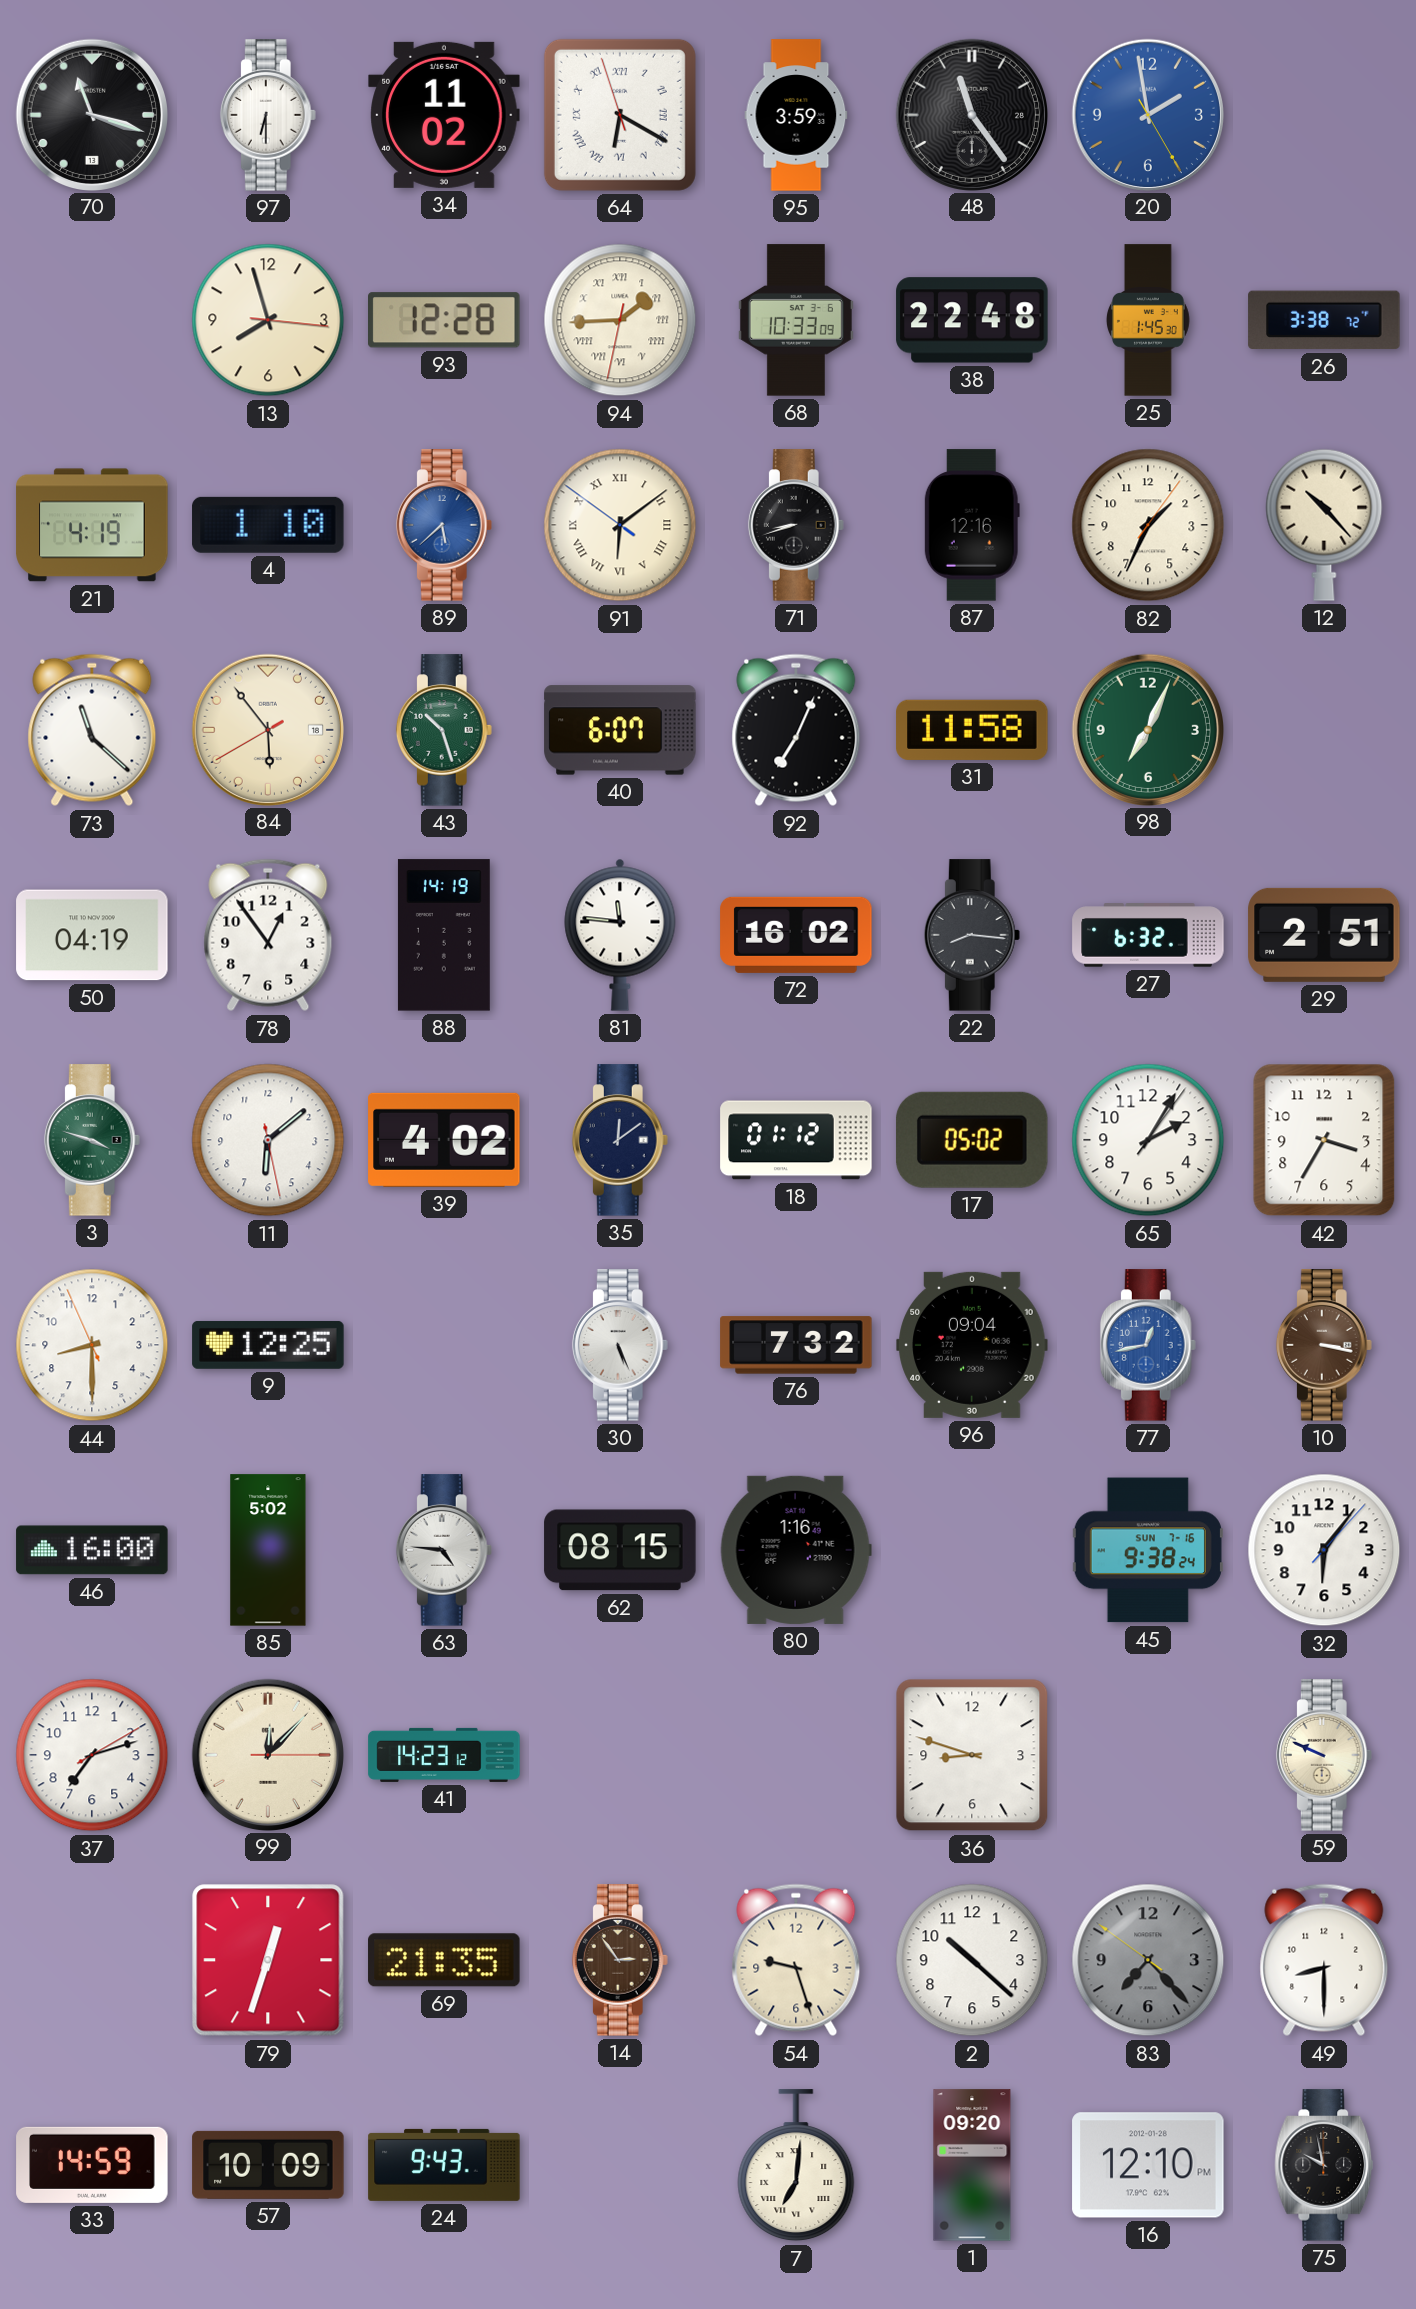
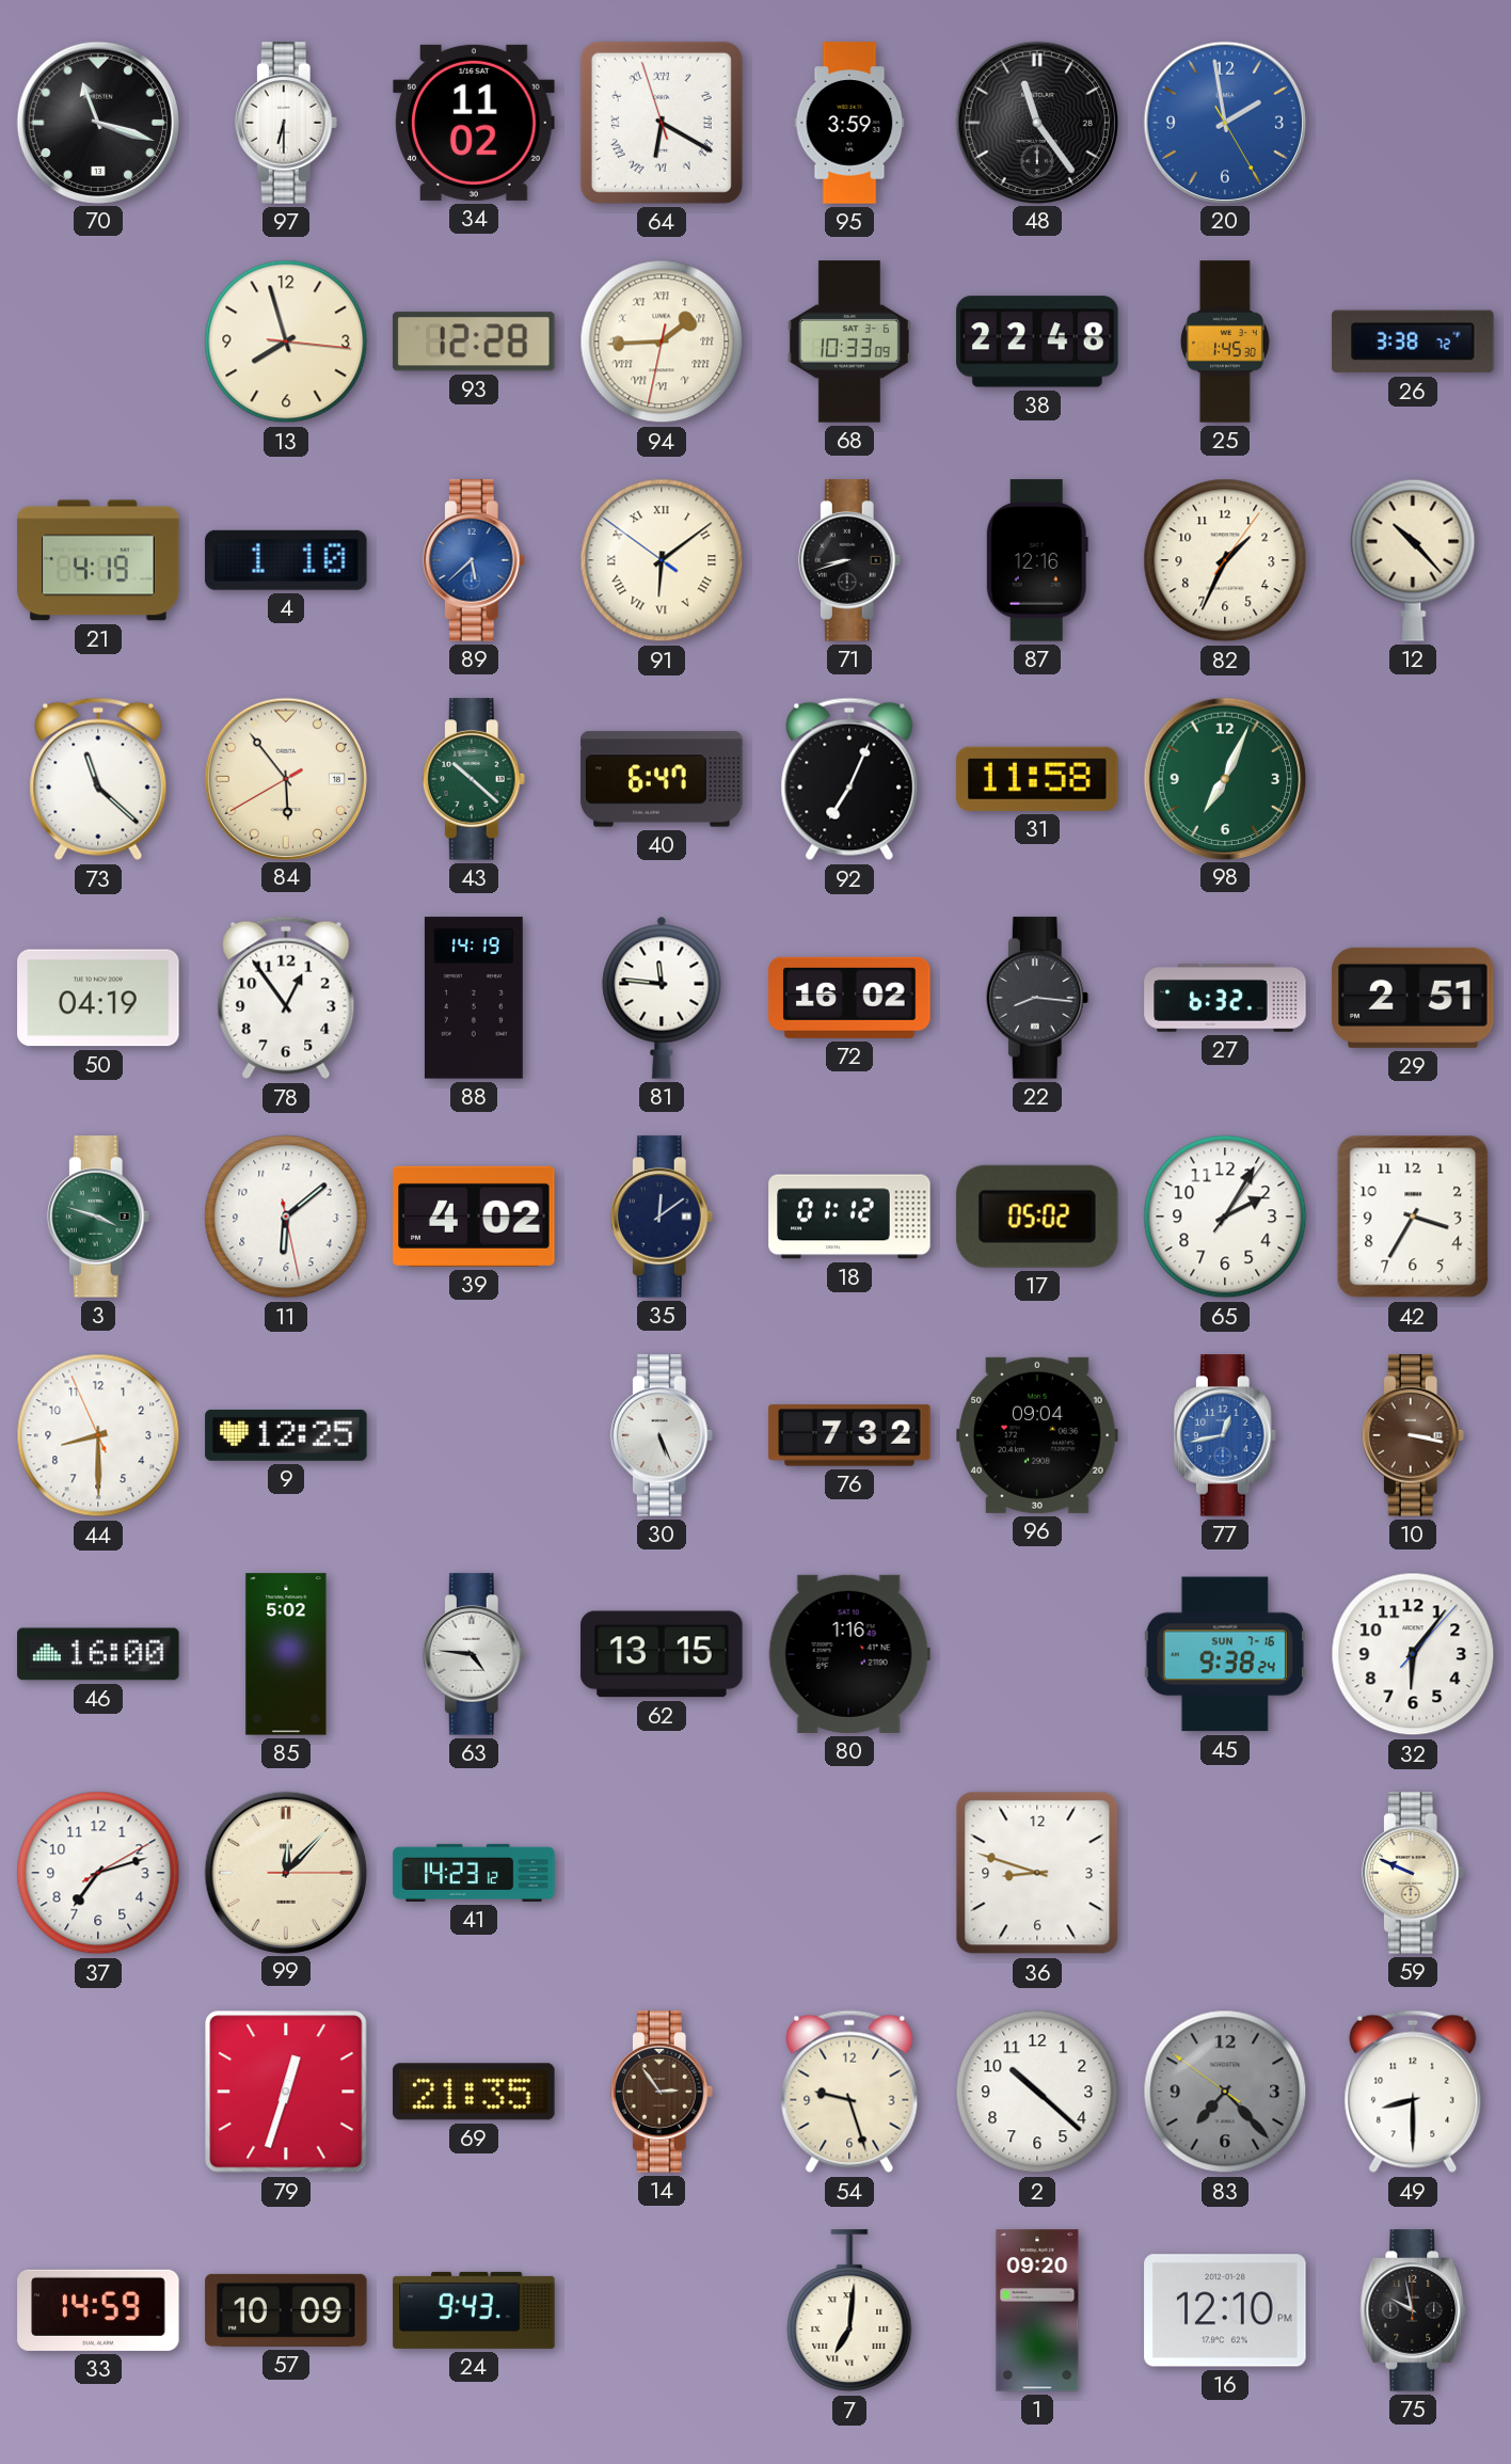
43: 10:27 -> 10:22
40: 6:07 -> 6:47
62: 08:15 -> 13:15
